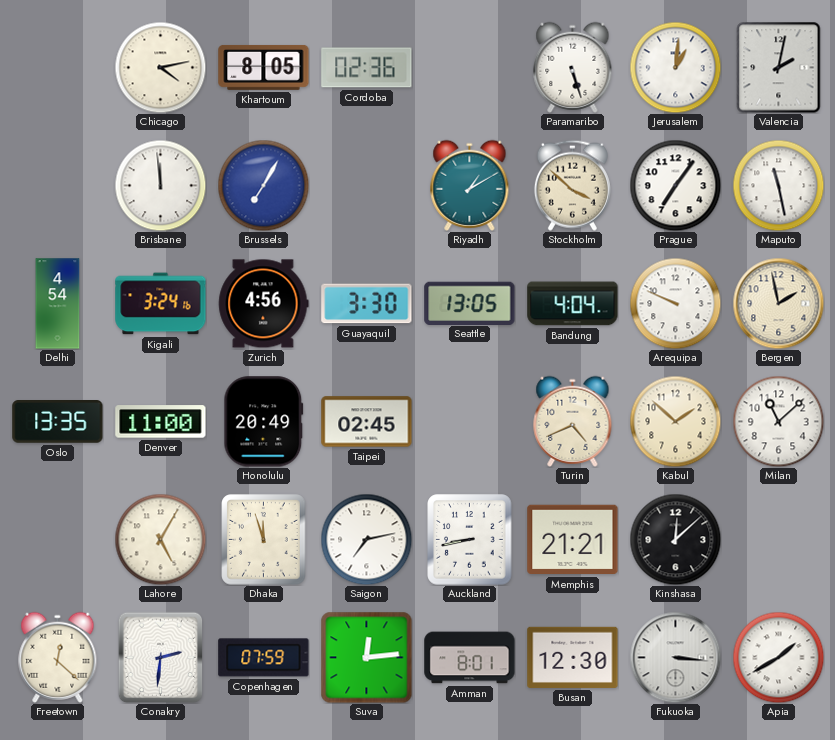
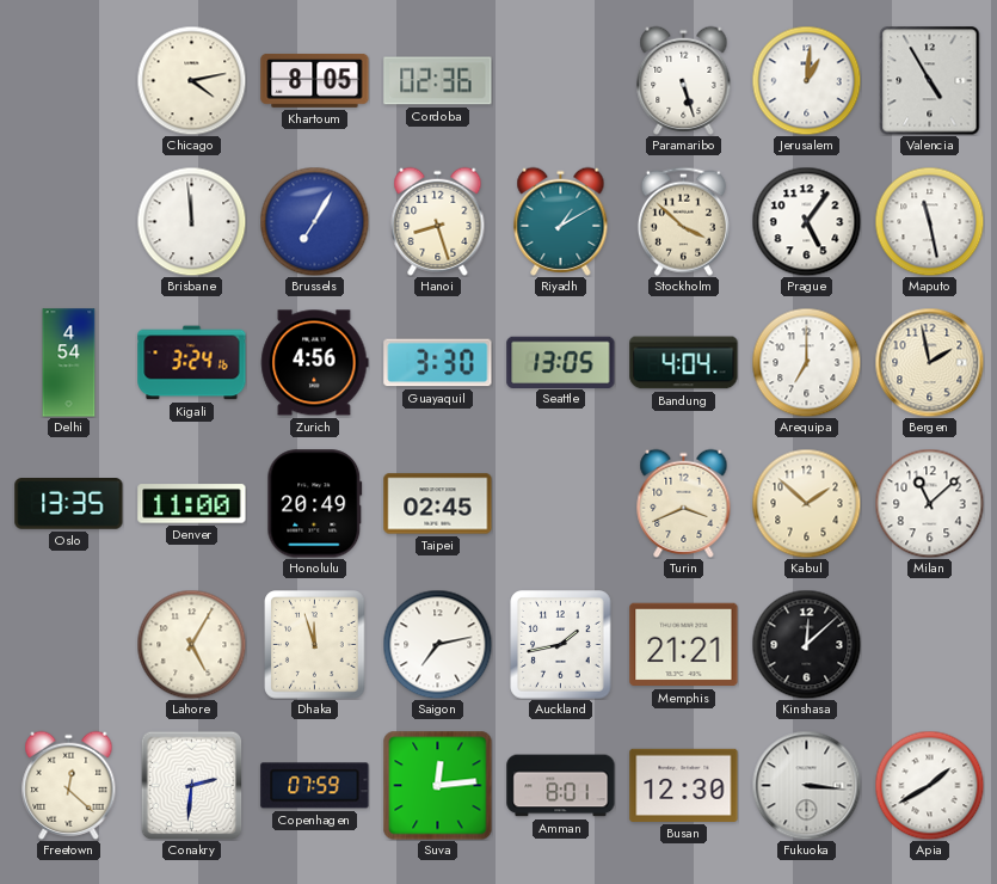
Valencia: 2:02 -> 4:55
Hanoi: none -> 8:27
Prague: 7:06 -> 5:06
Arequipa: 9:49 -> 7:00
Turin: 4:41 -> 3:41
Auckland: 8:43 -> 1:43
